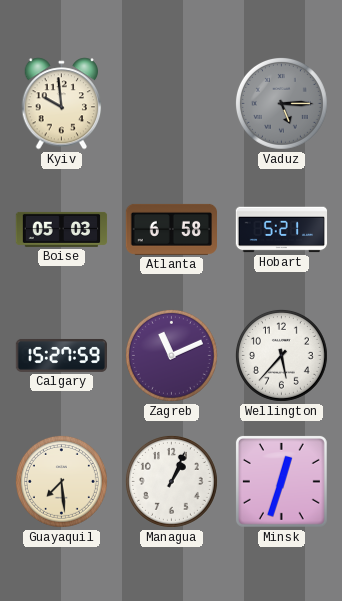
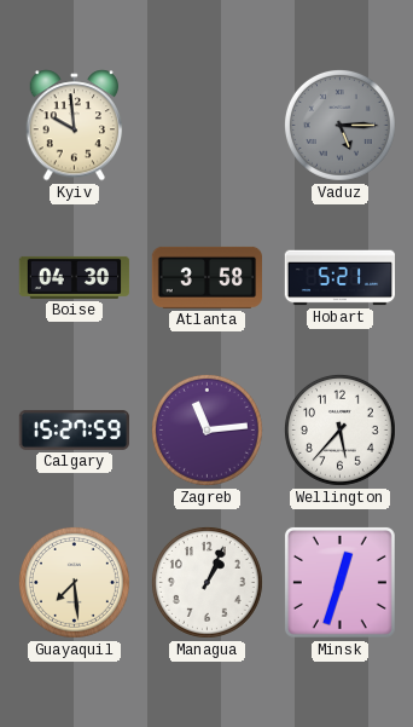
Boise: 05:03 -> 04:30
Atlanta: 6:58 -> 3:58
Zagreb: 11:11 -> 11:14
